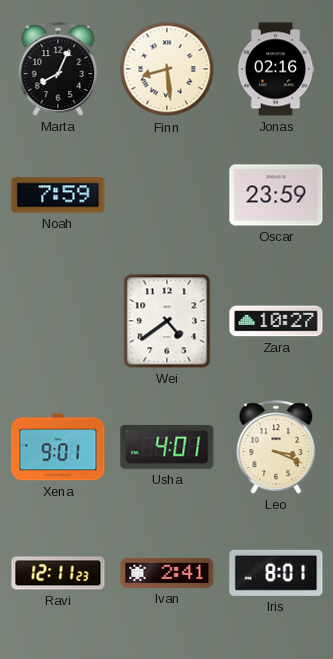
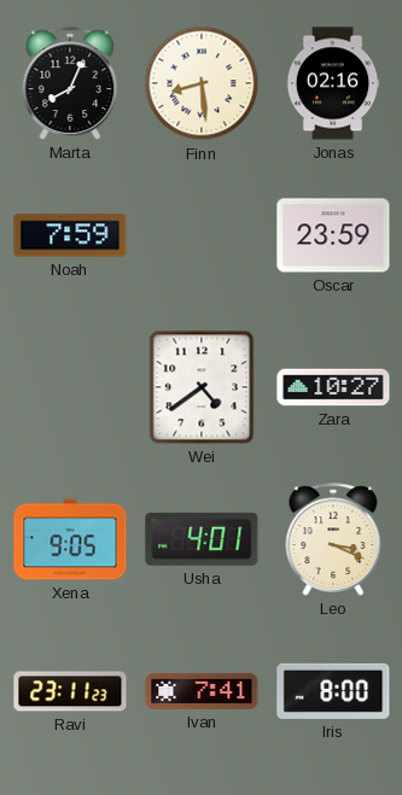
Xena: 9:01 -> 9:05
Ravi: 12:11 -> 23:11
Ivan: 2:41 -> 7:41
Iris: 8:01 -> 8:00
